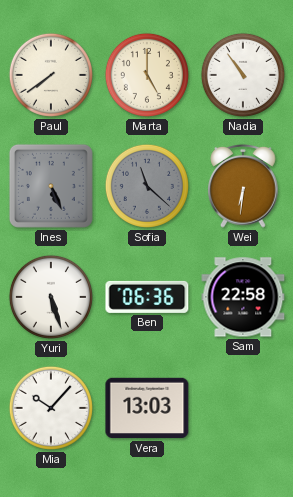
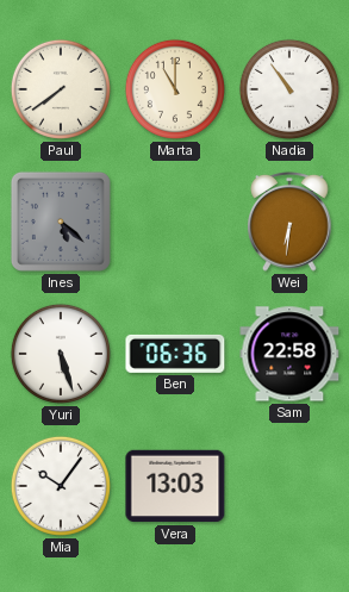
Marta: 5:00 -> 11:00
Ines: 5:26 -> 5:22
Sofia: 11:22 -> none
Mia: 10:07 -> 10:06
